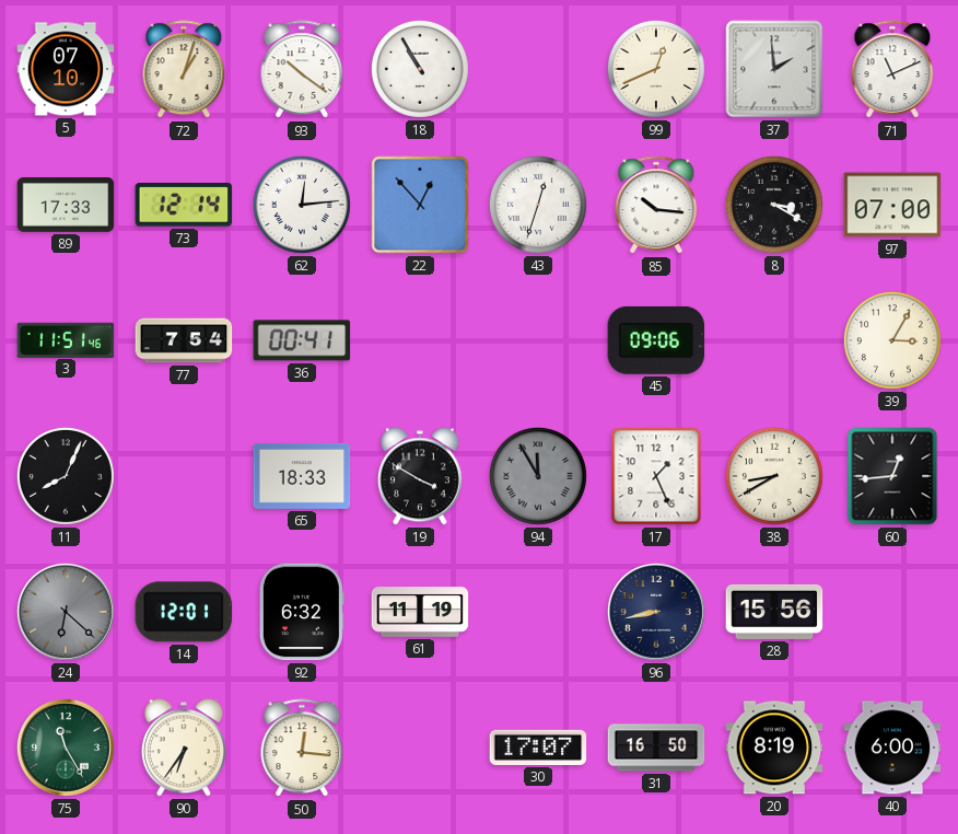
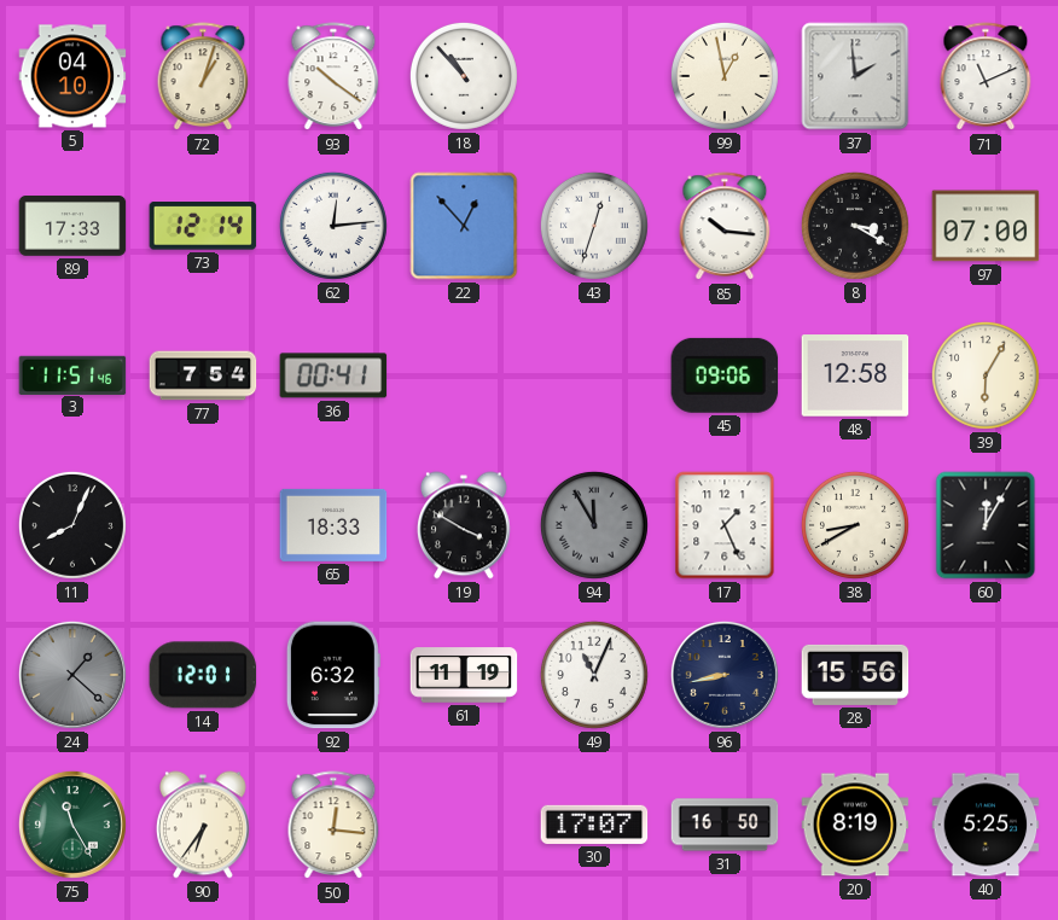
5: 07:10 -> 04:10
18: 10:55 -> 10:53
99: 12:41 -> 12:58
48: none -> 12:58
39: 3:05 -> 6:05
60: 12:44 -> 12:05
24: 6:22 -> 1:22
49: none -> 11:04
40: 6:00 -> 5:25
